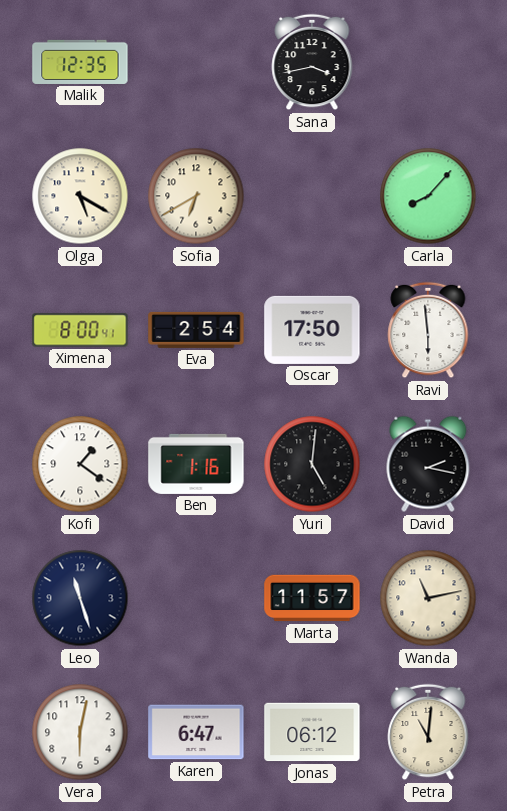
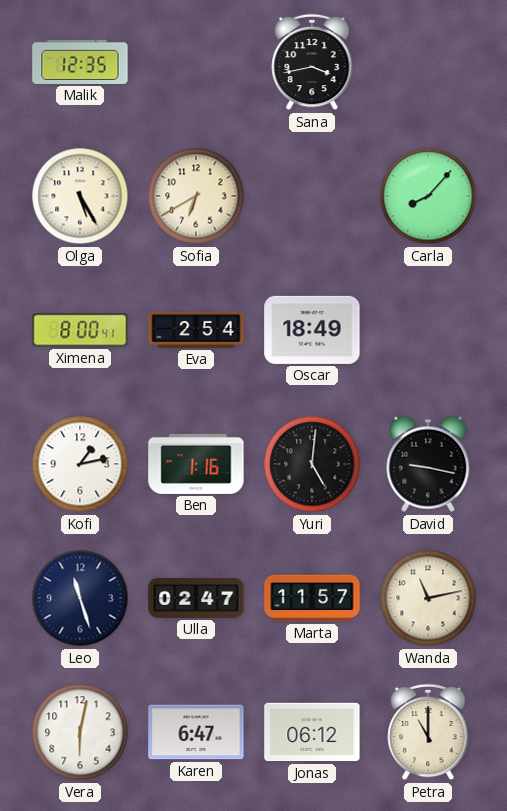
Olga: 5:20 -> 5:25
Oscar: 17:50 -> 18:49
Ravi: 5:59 -> none
Kofi: 1:21 -> 1:13
David: 2:17 -> 9:17
Ulla: none -> 02:47
Petra: 11:01 -> 11:00
